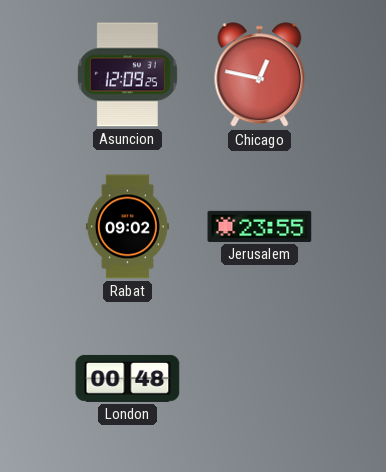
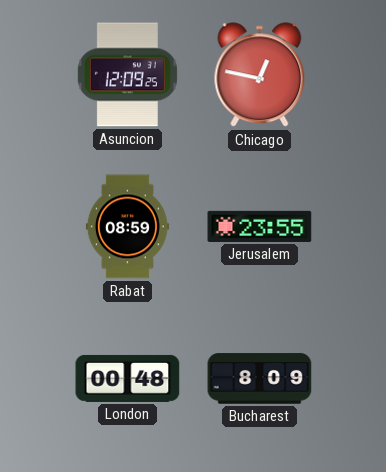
Rabat: 09:02 -> 08:59
Bucharest: none -> 8:09
